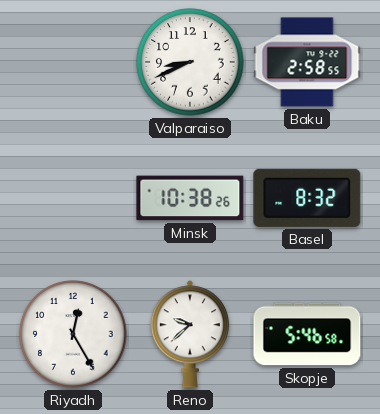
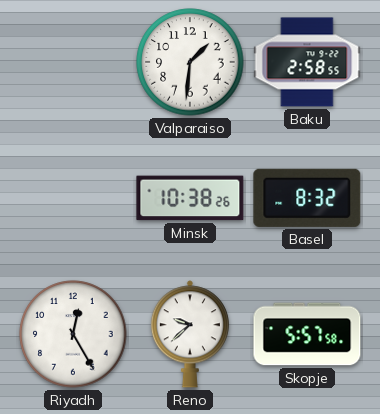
Valparaiso: 8:41 -> 1:31
Skopje: 5:46 -> 5:57
